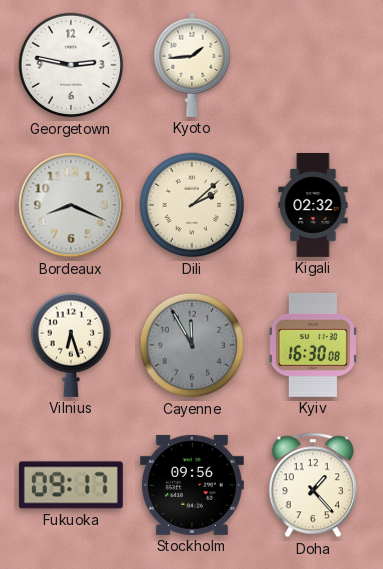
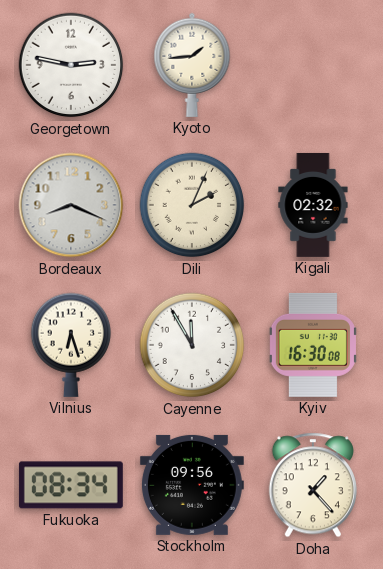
Dili: 2:08 -> 2:04
Cayenne dial: grey -> white
Fukuoka: 09:17 -> 08:34
